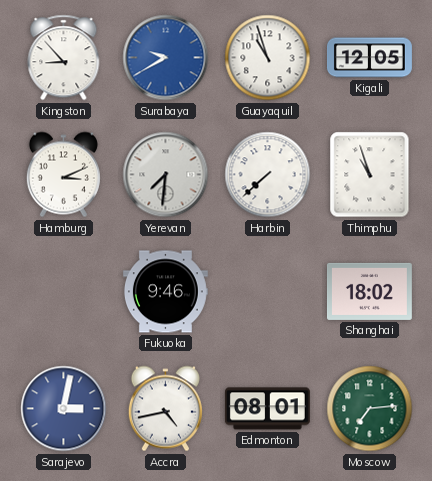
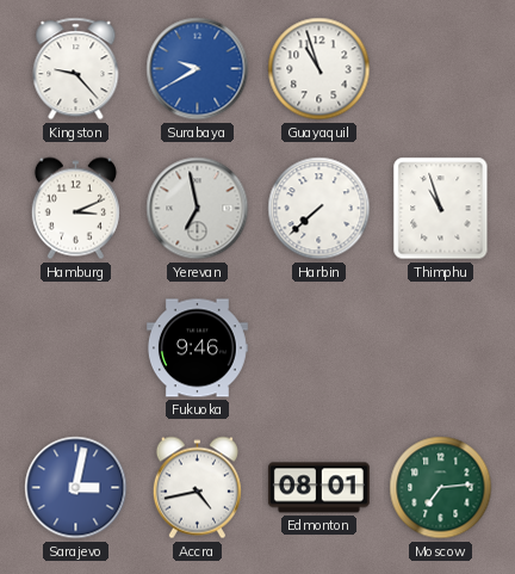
Kingston: 8:53 -> 9:23
Kigali: 12:05 -> none
Yerevan: 7:31 -> 6:58
Shanghai: 18:02 -> none
